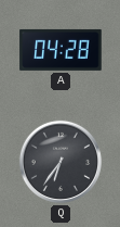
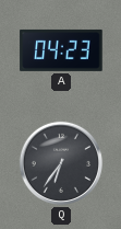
A: 04:28 -> 04:23
